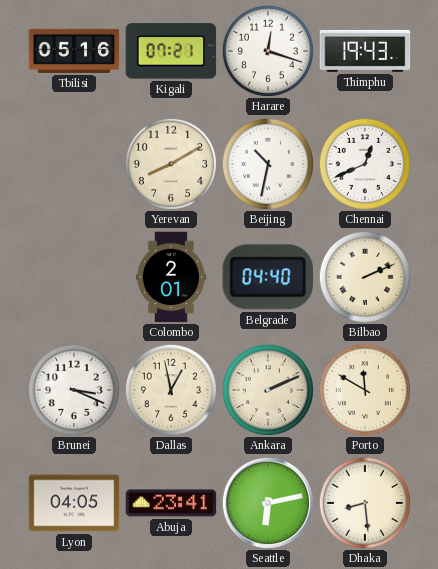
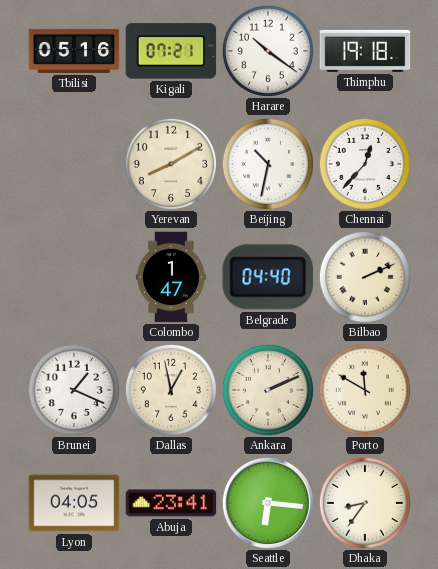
Harare: 12:18 -> 10:21
Thimphu: 19:43 -> 19:18
Chennai: 12:41 -> 12:37
Colombo: 2:01 -> 1:47
Brunei: 3:19 -> 1:19
Seattle: 6:13 -> 6:16
Dhaka: 8:29 -> 8:36
